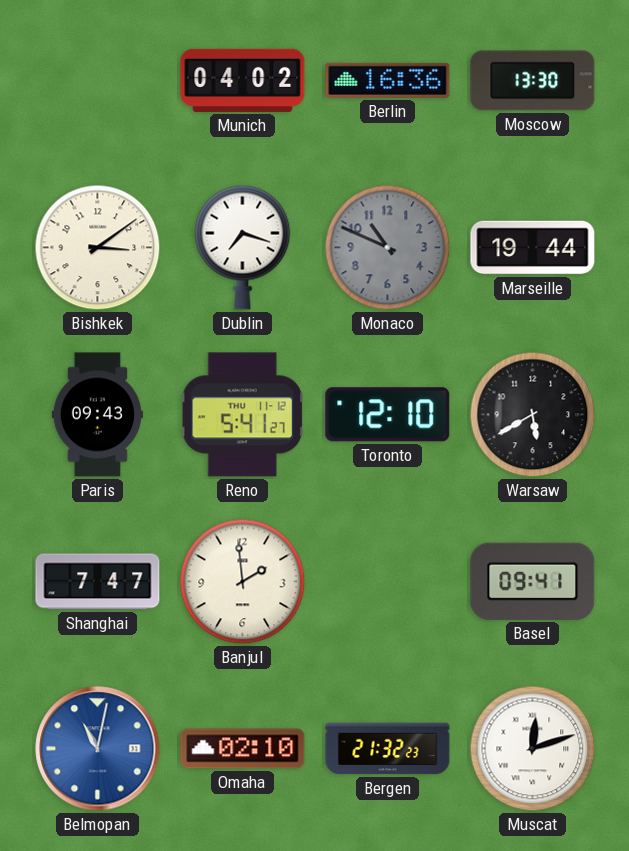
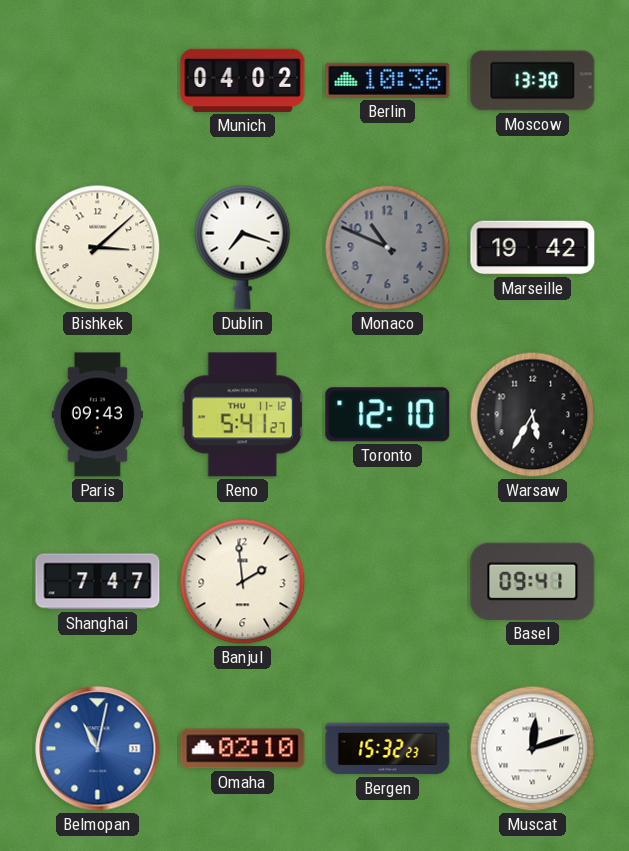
Berlin: 16:36 -> 10:36
Bishkek: 3:09 -> 3:08
Marseille: 19:44 -> 19:42
Warsaw: 5:40 -> 5:35
Bergen: 21:32 -> 15:32
